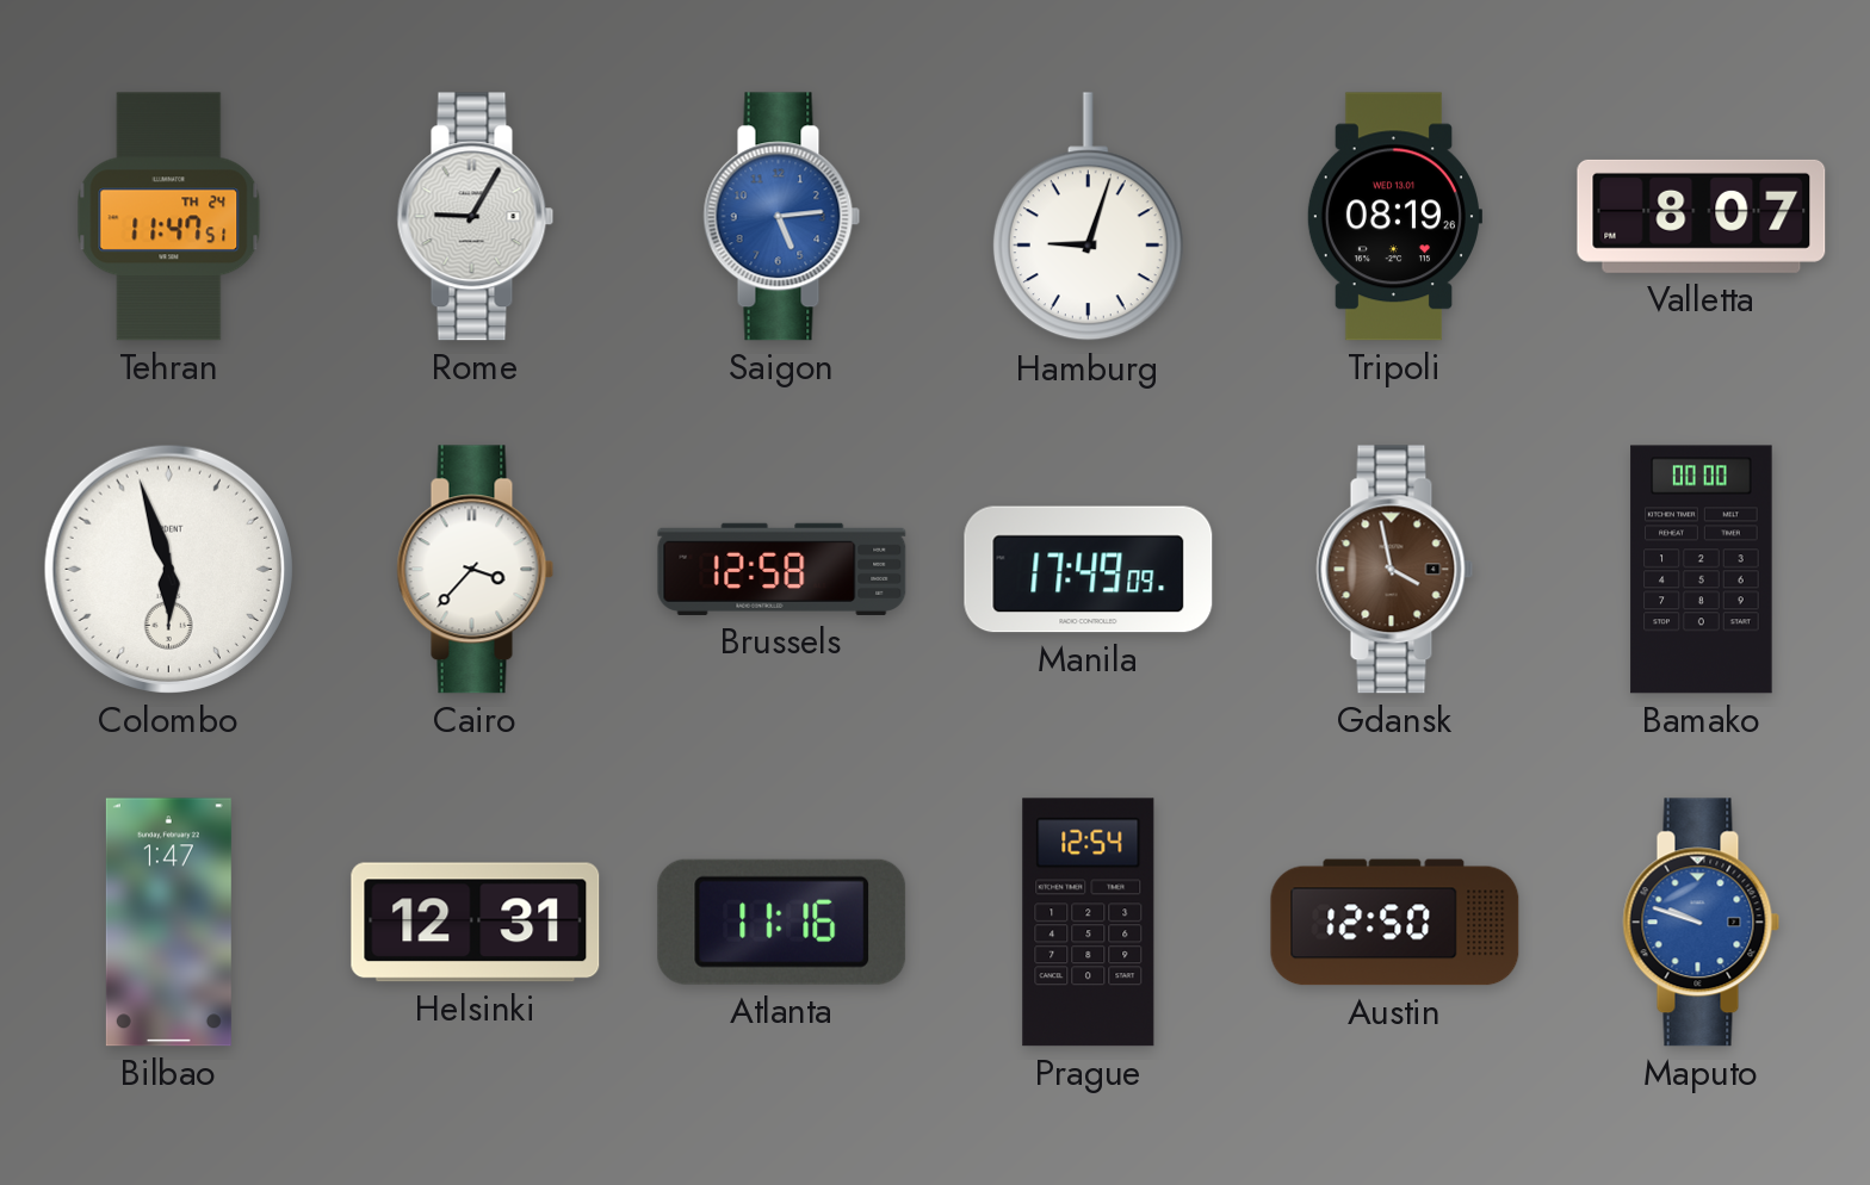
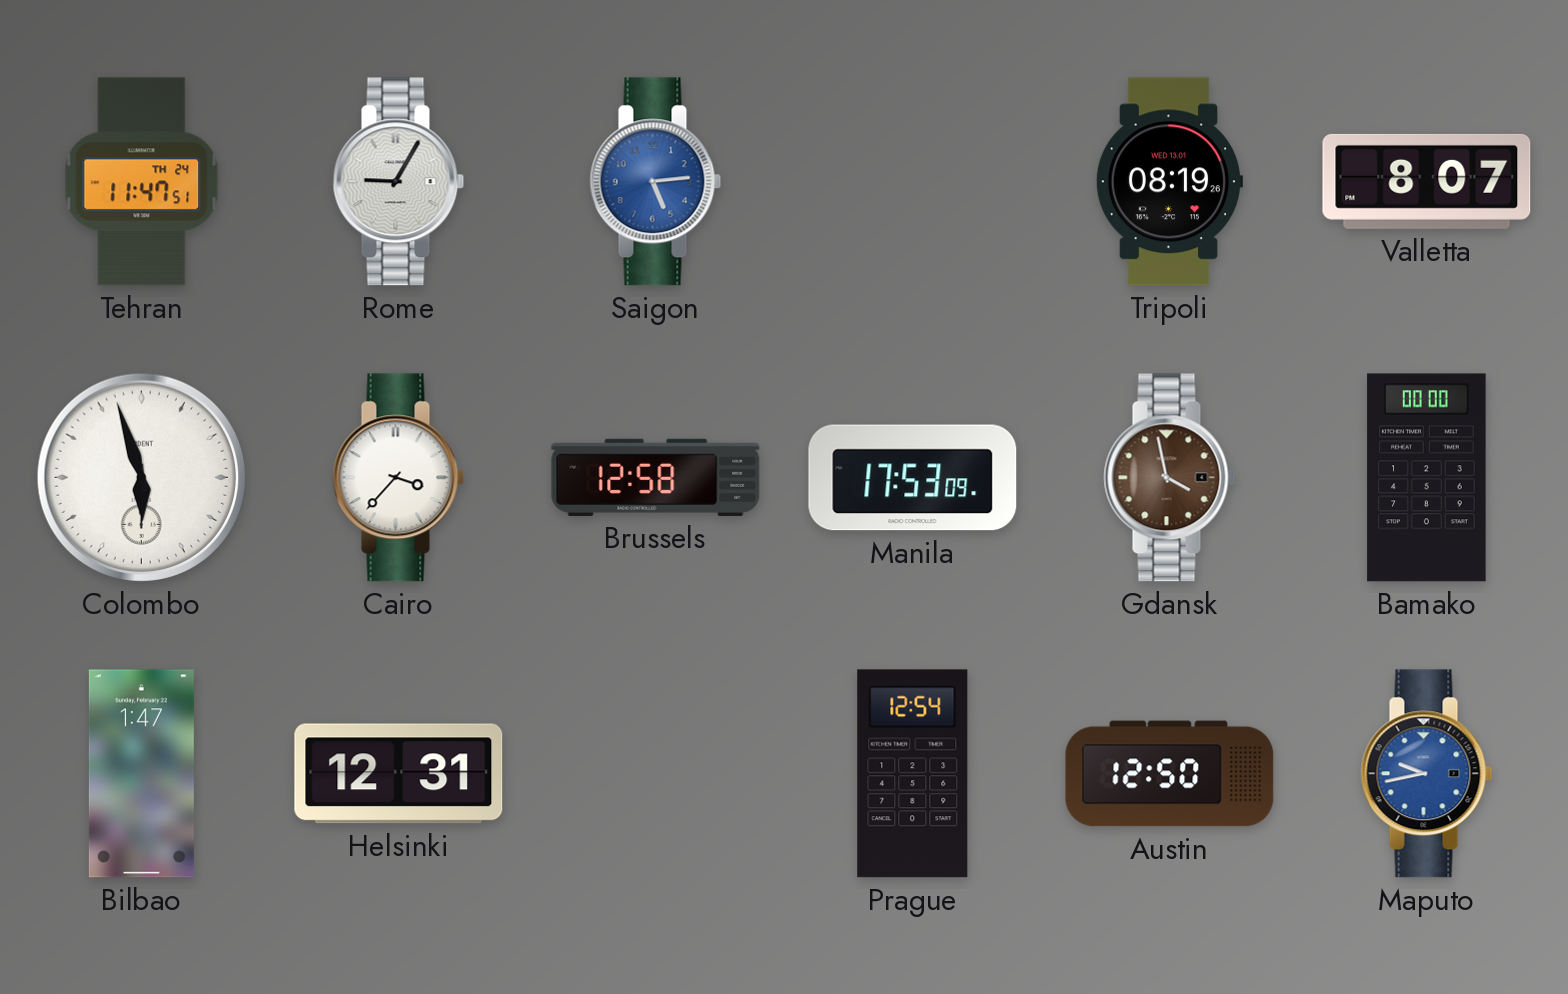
Hamburg: 9:03 -> none
Manila: 17:49 -> 17:53
Atlanta: 11:16 -> none
Maputo: 9:48 -> 9:43
